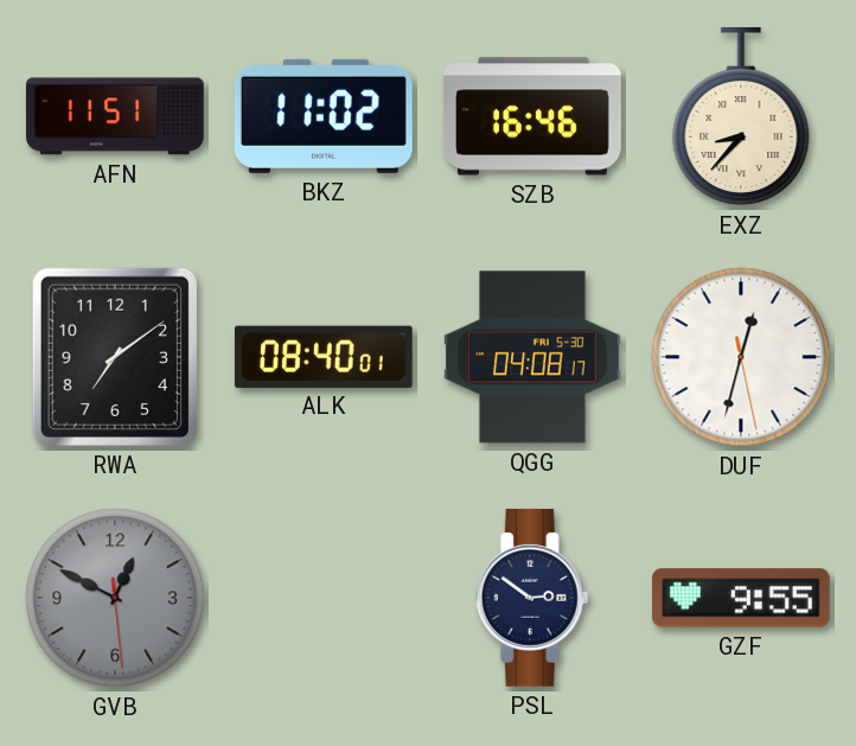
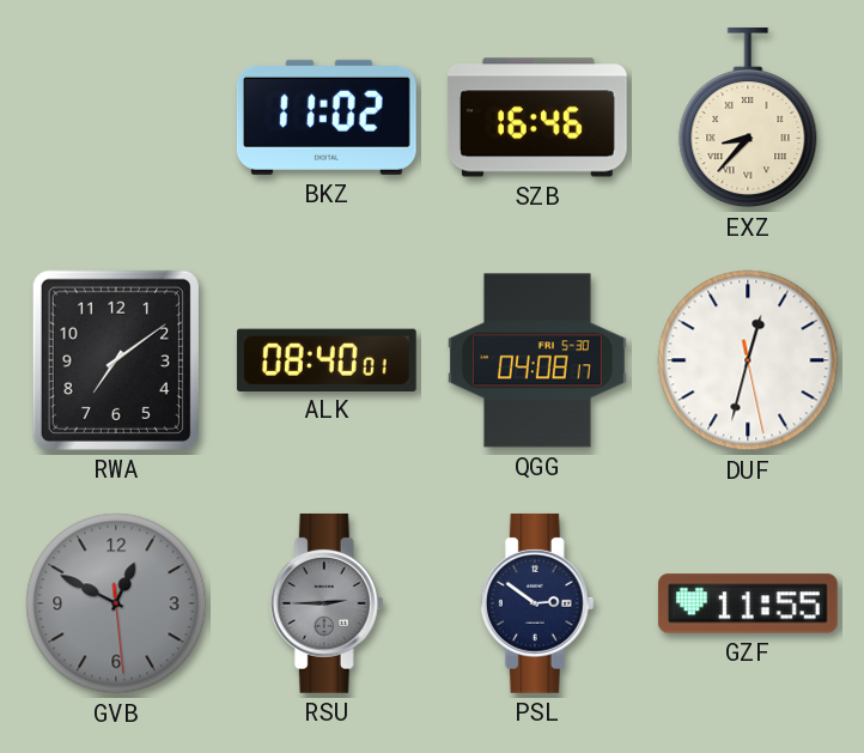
AFN: 11:51 -> none
RSU: none -> 2:45
GZF: 9:55 -> 11:55
